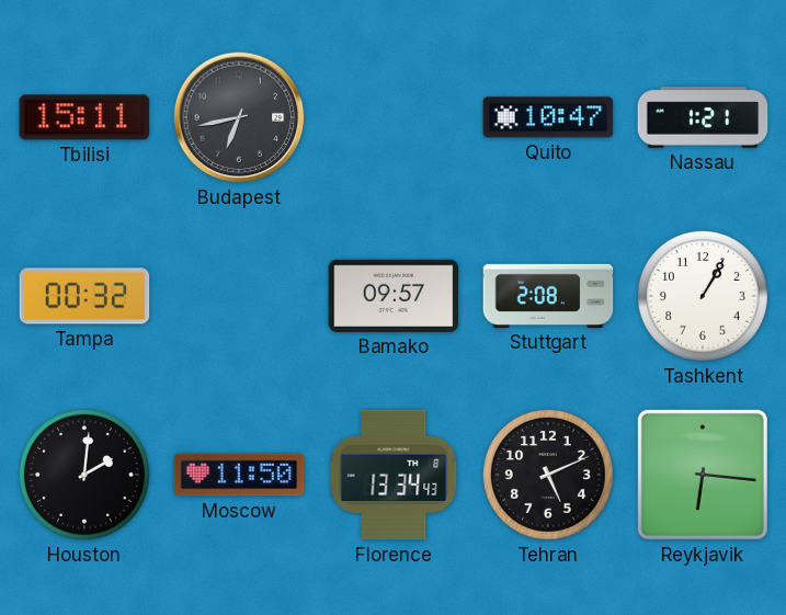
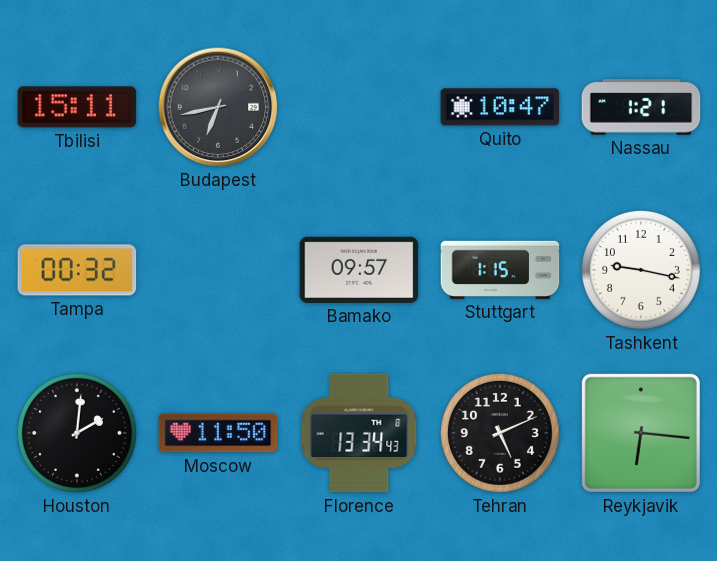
Stuttgart: 2:08 -> 1:15
Tashkent: 1:05 -> 9:17
